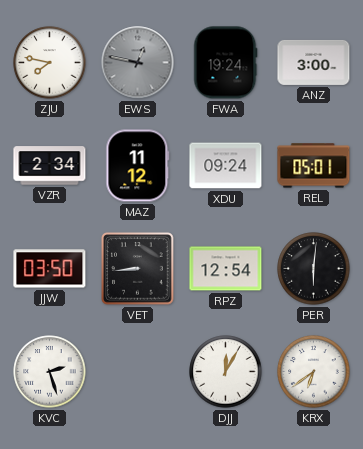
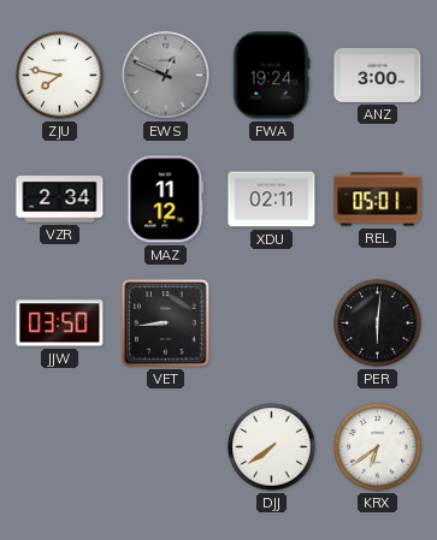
EWS: 12:47 -> 12:49
XDU: 09:24 -> 02:11
RPZ: 12:54 -> none
KVC: 2:27 -> none
DJJ: 12:05 -> 7:39
